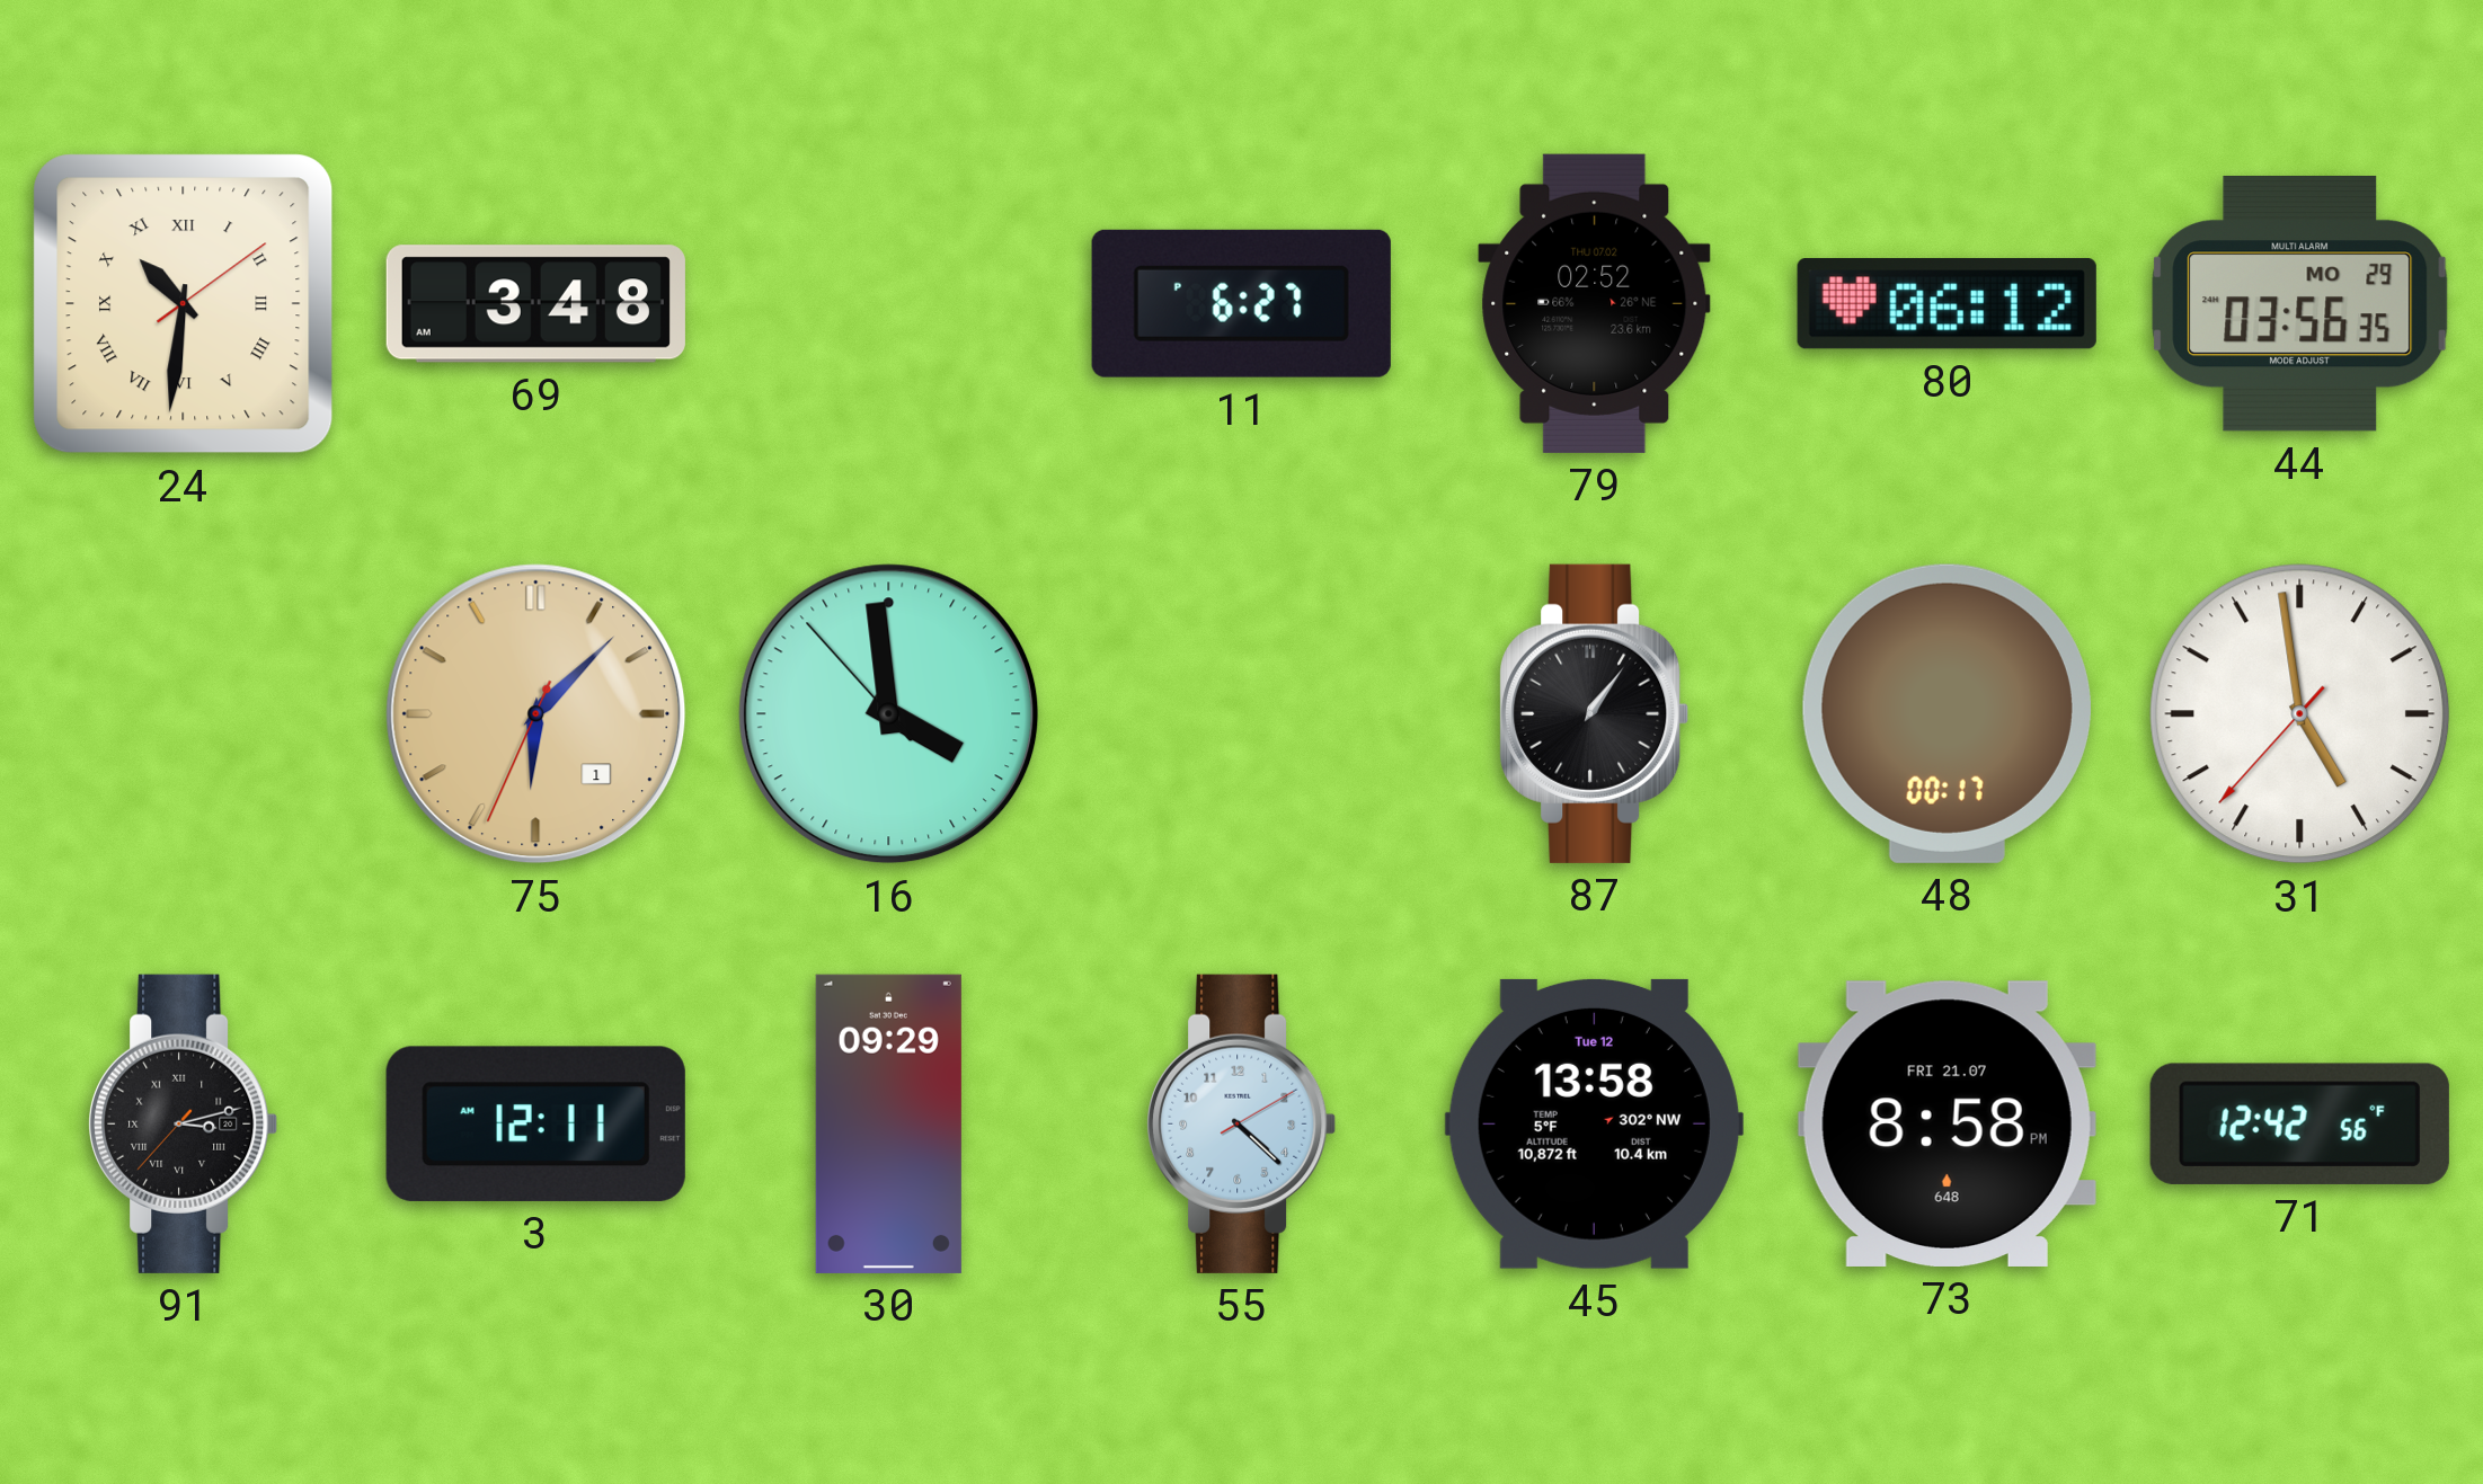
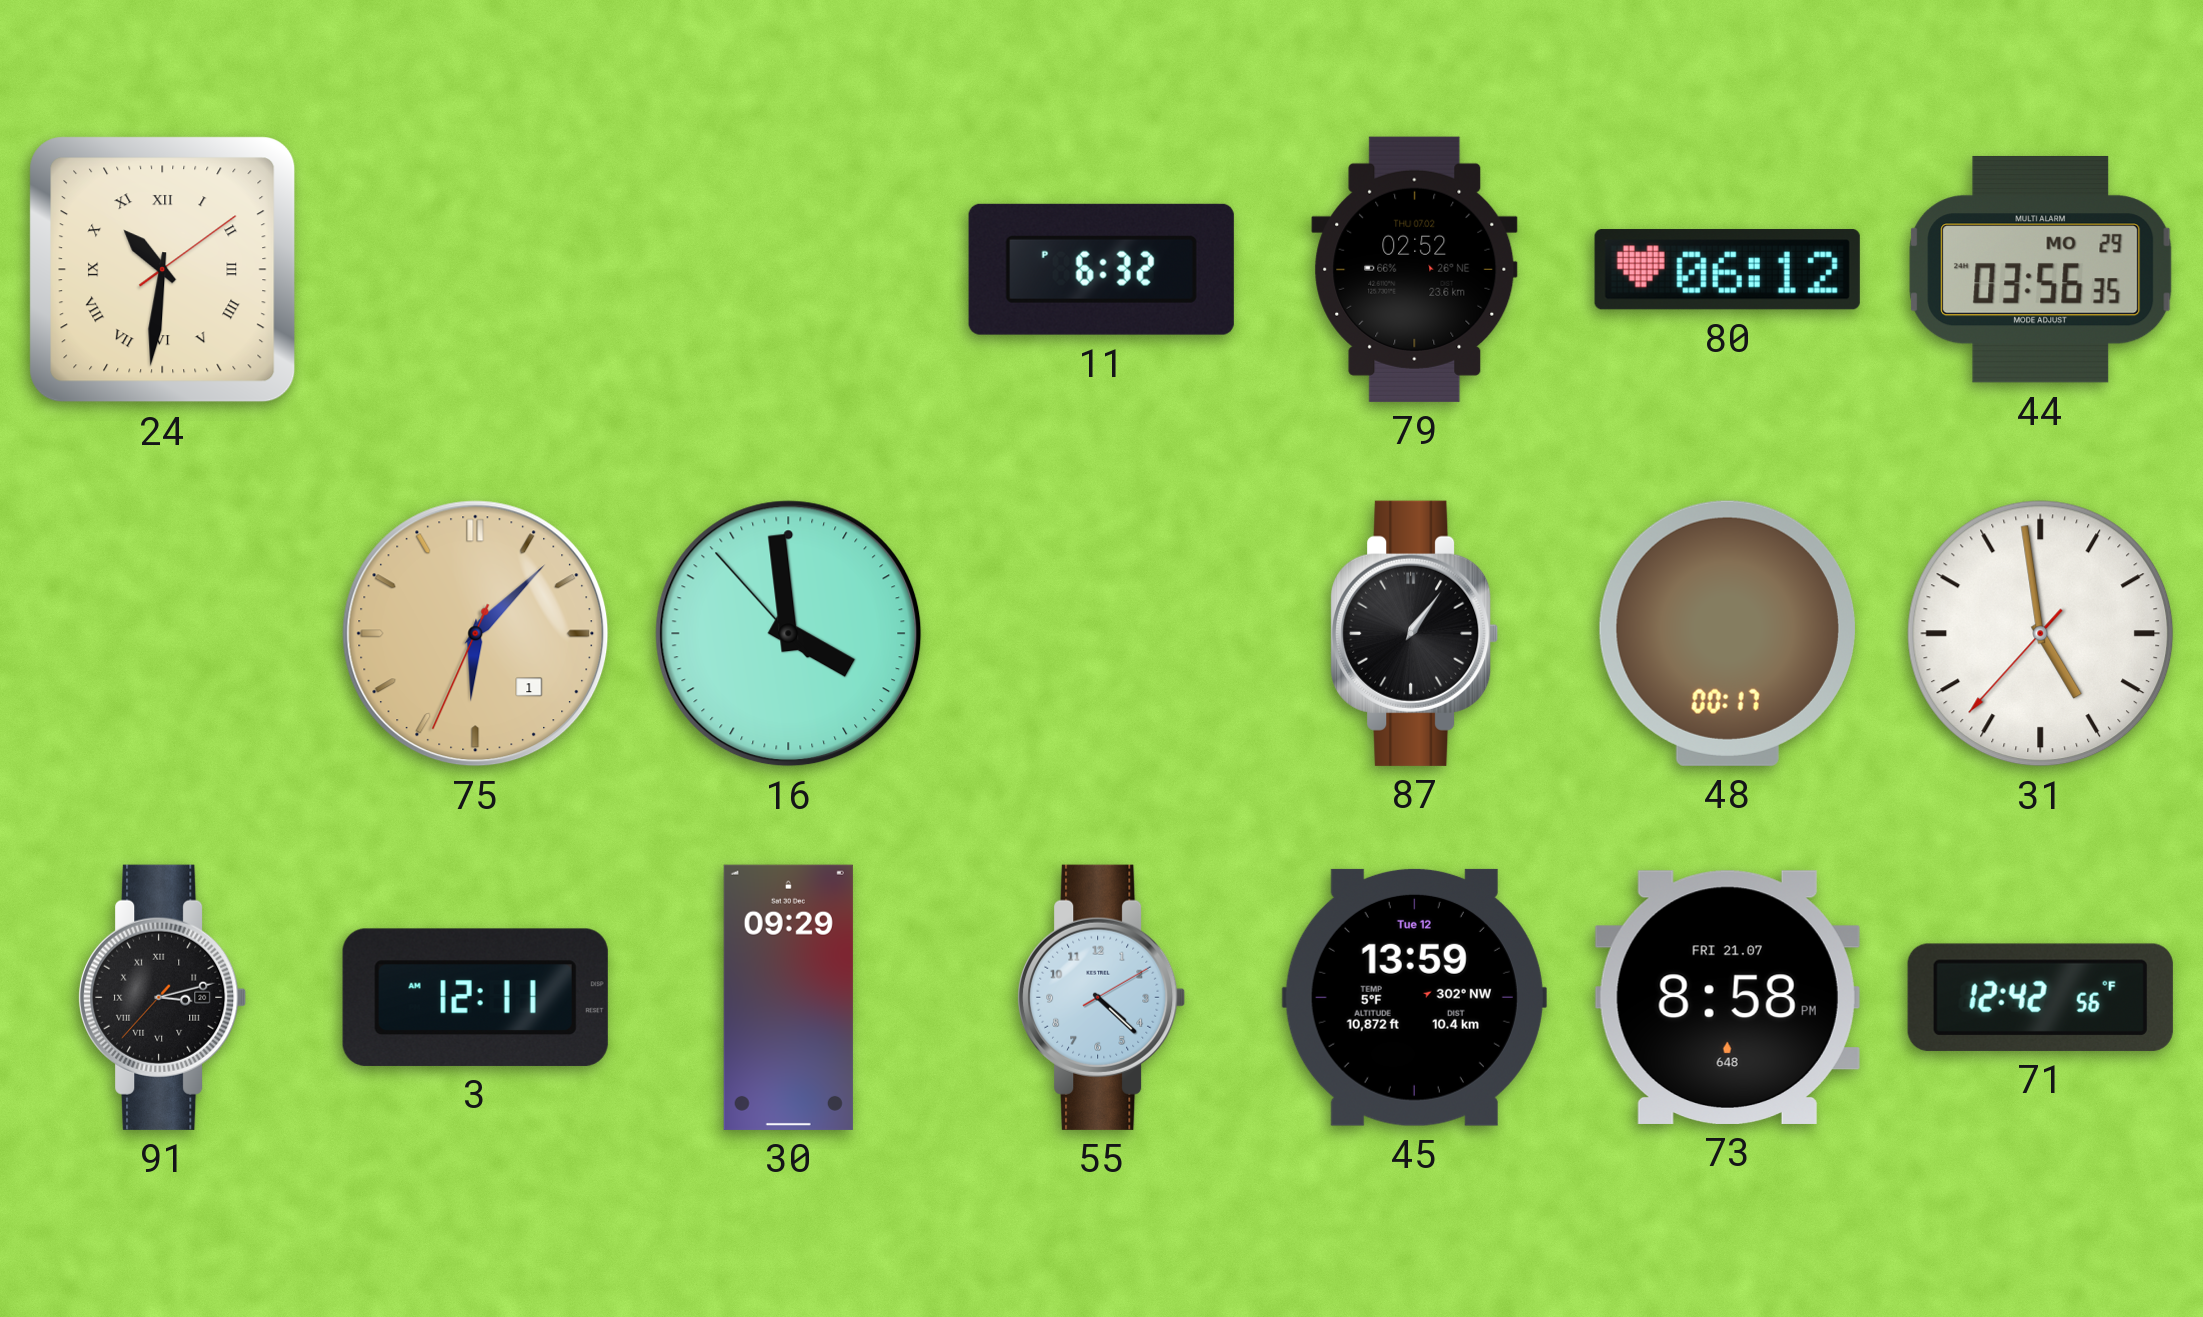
69: 3:48 -> none
11: 6:27 -> 6:32
45: 13:58 -> 13:59
